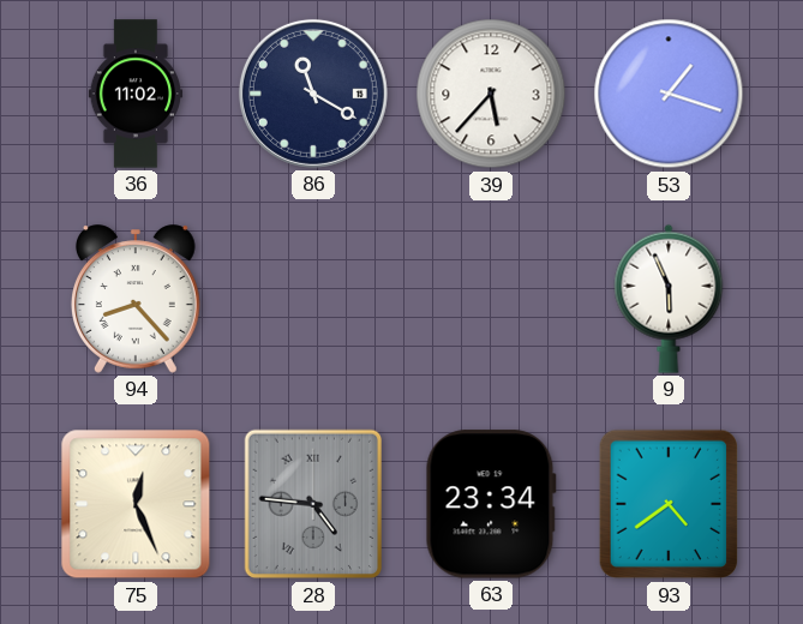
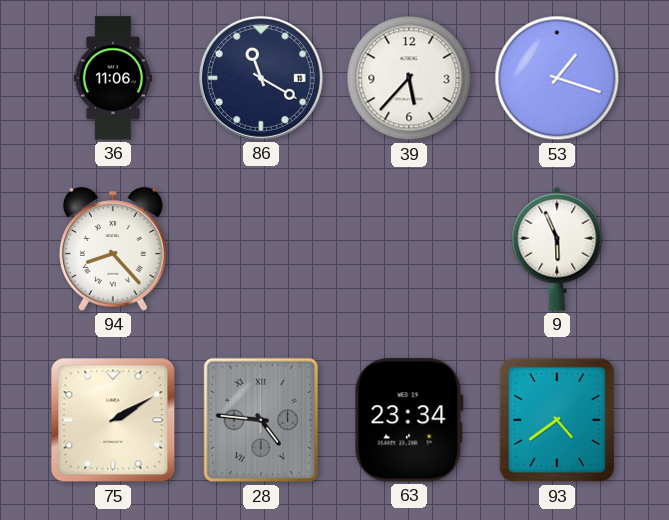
36: 11:02 -> 11:06
75: 12:26 -> 2:10
